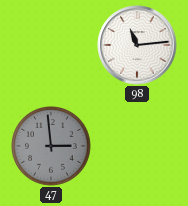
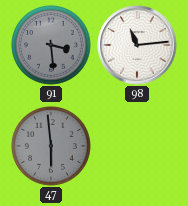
91: none -> 3:29
47: 2:59 -> 5:59
